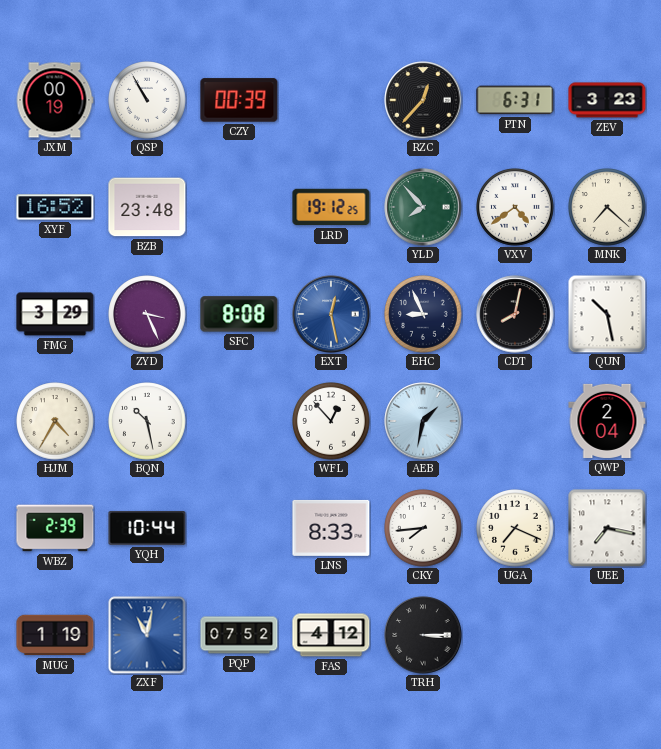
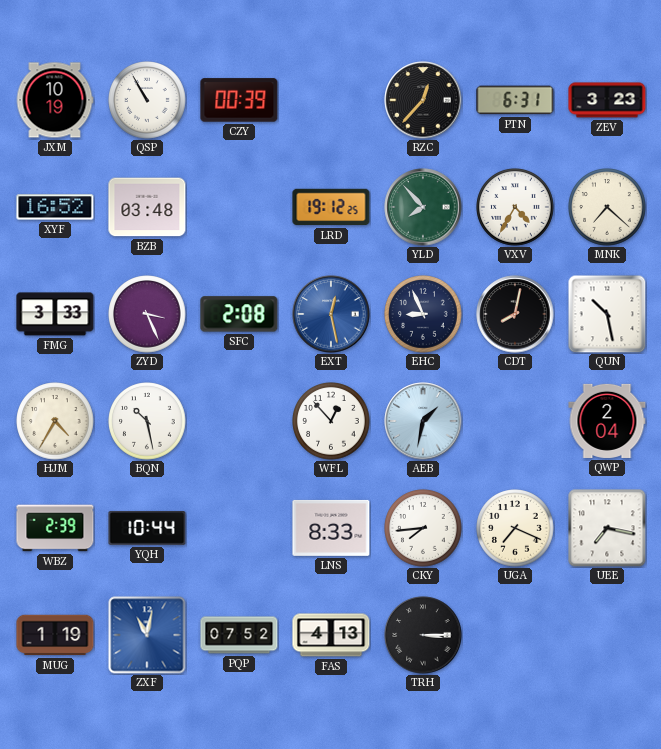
JXM: 00:19 -> 10:19
BZB: 23:48 -> 03:48
VXV: 4:39 -> 4:35
FMG: 3:29 -> 3:33
SFC: 8:08 -> 2:08
FAS: 4:12 -> 4:13
